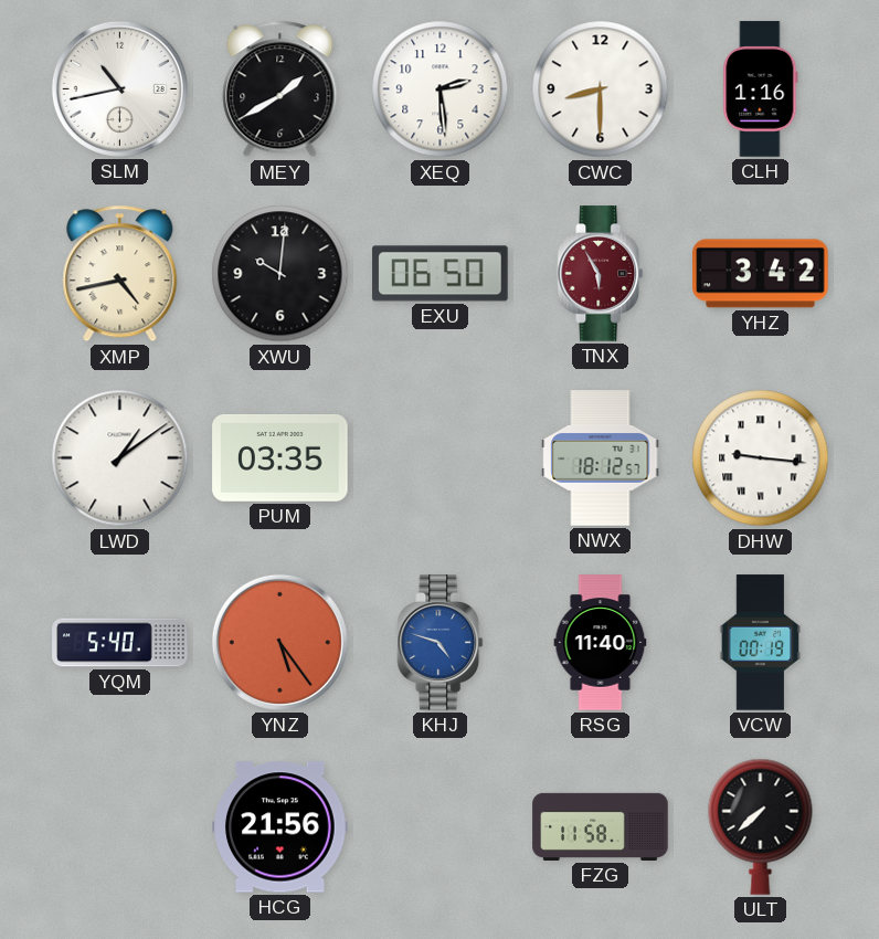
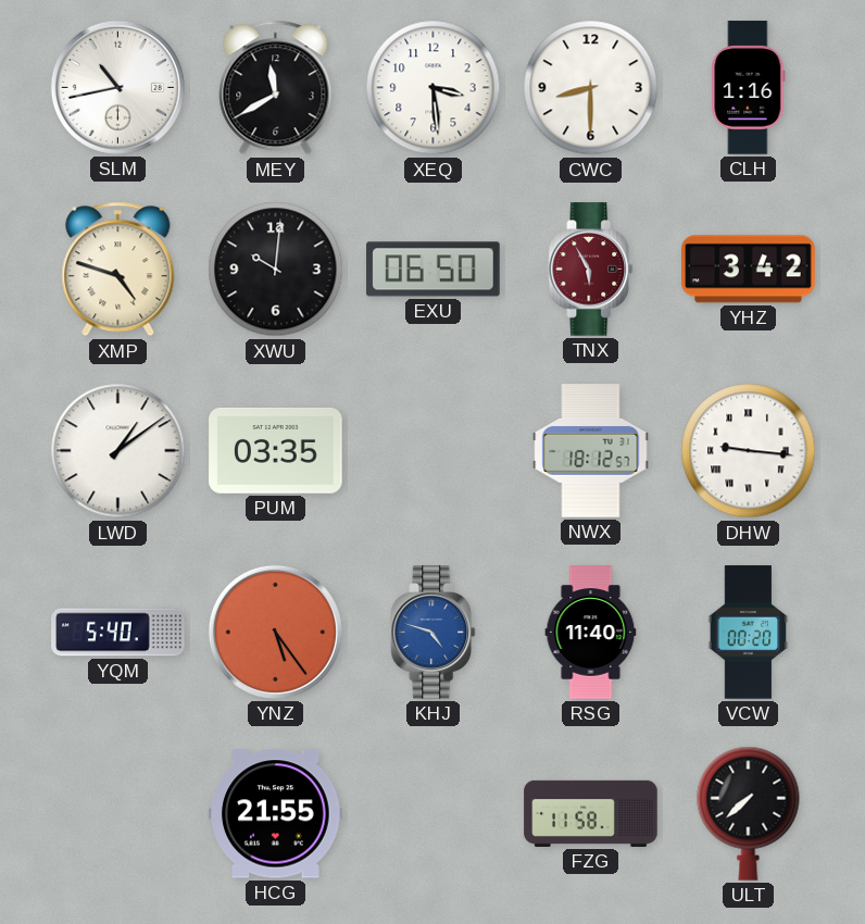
MEY: 1:40 -> 11:40
XEQ: 2:29 -> 3:29
XMP: 4:43 -> 4:48
VCW: 00:19 -> 00:20
HCG: 21:56 -> 21:55
